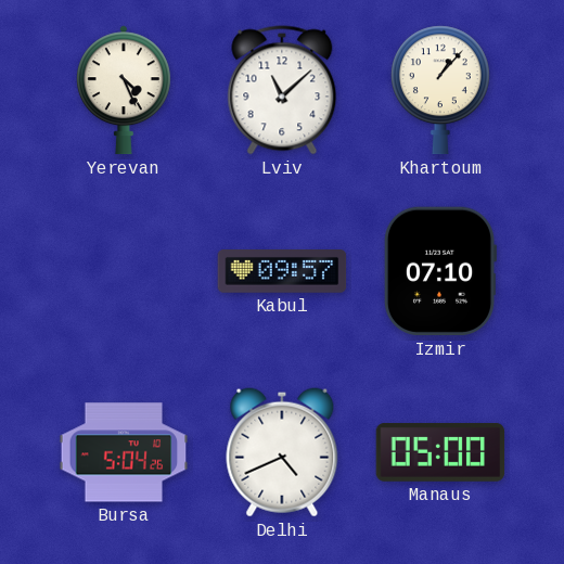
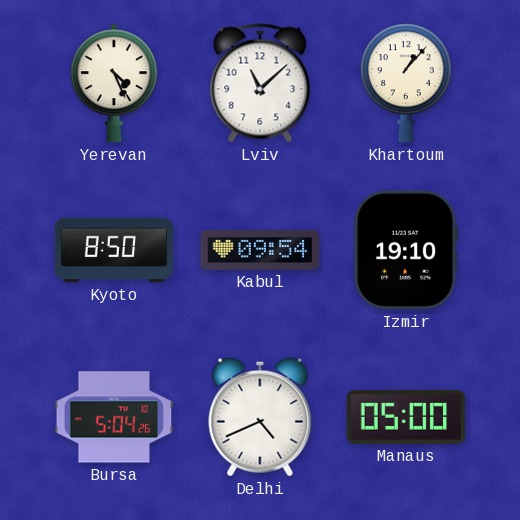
Kyoto: none -> 8:50
Kabul: 09:57 -> 09:54
Izmir: 07:10 -> 19:10
